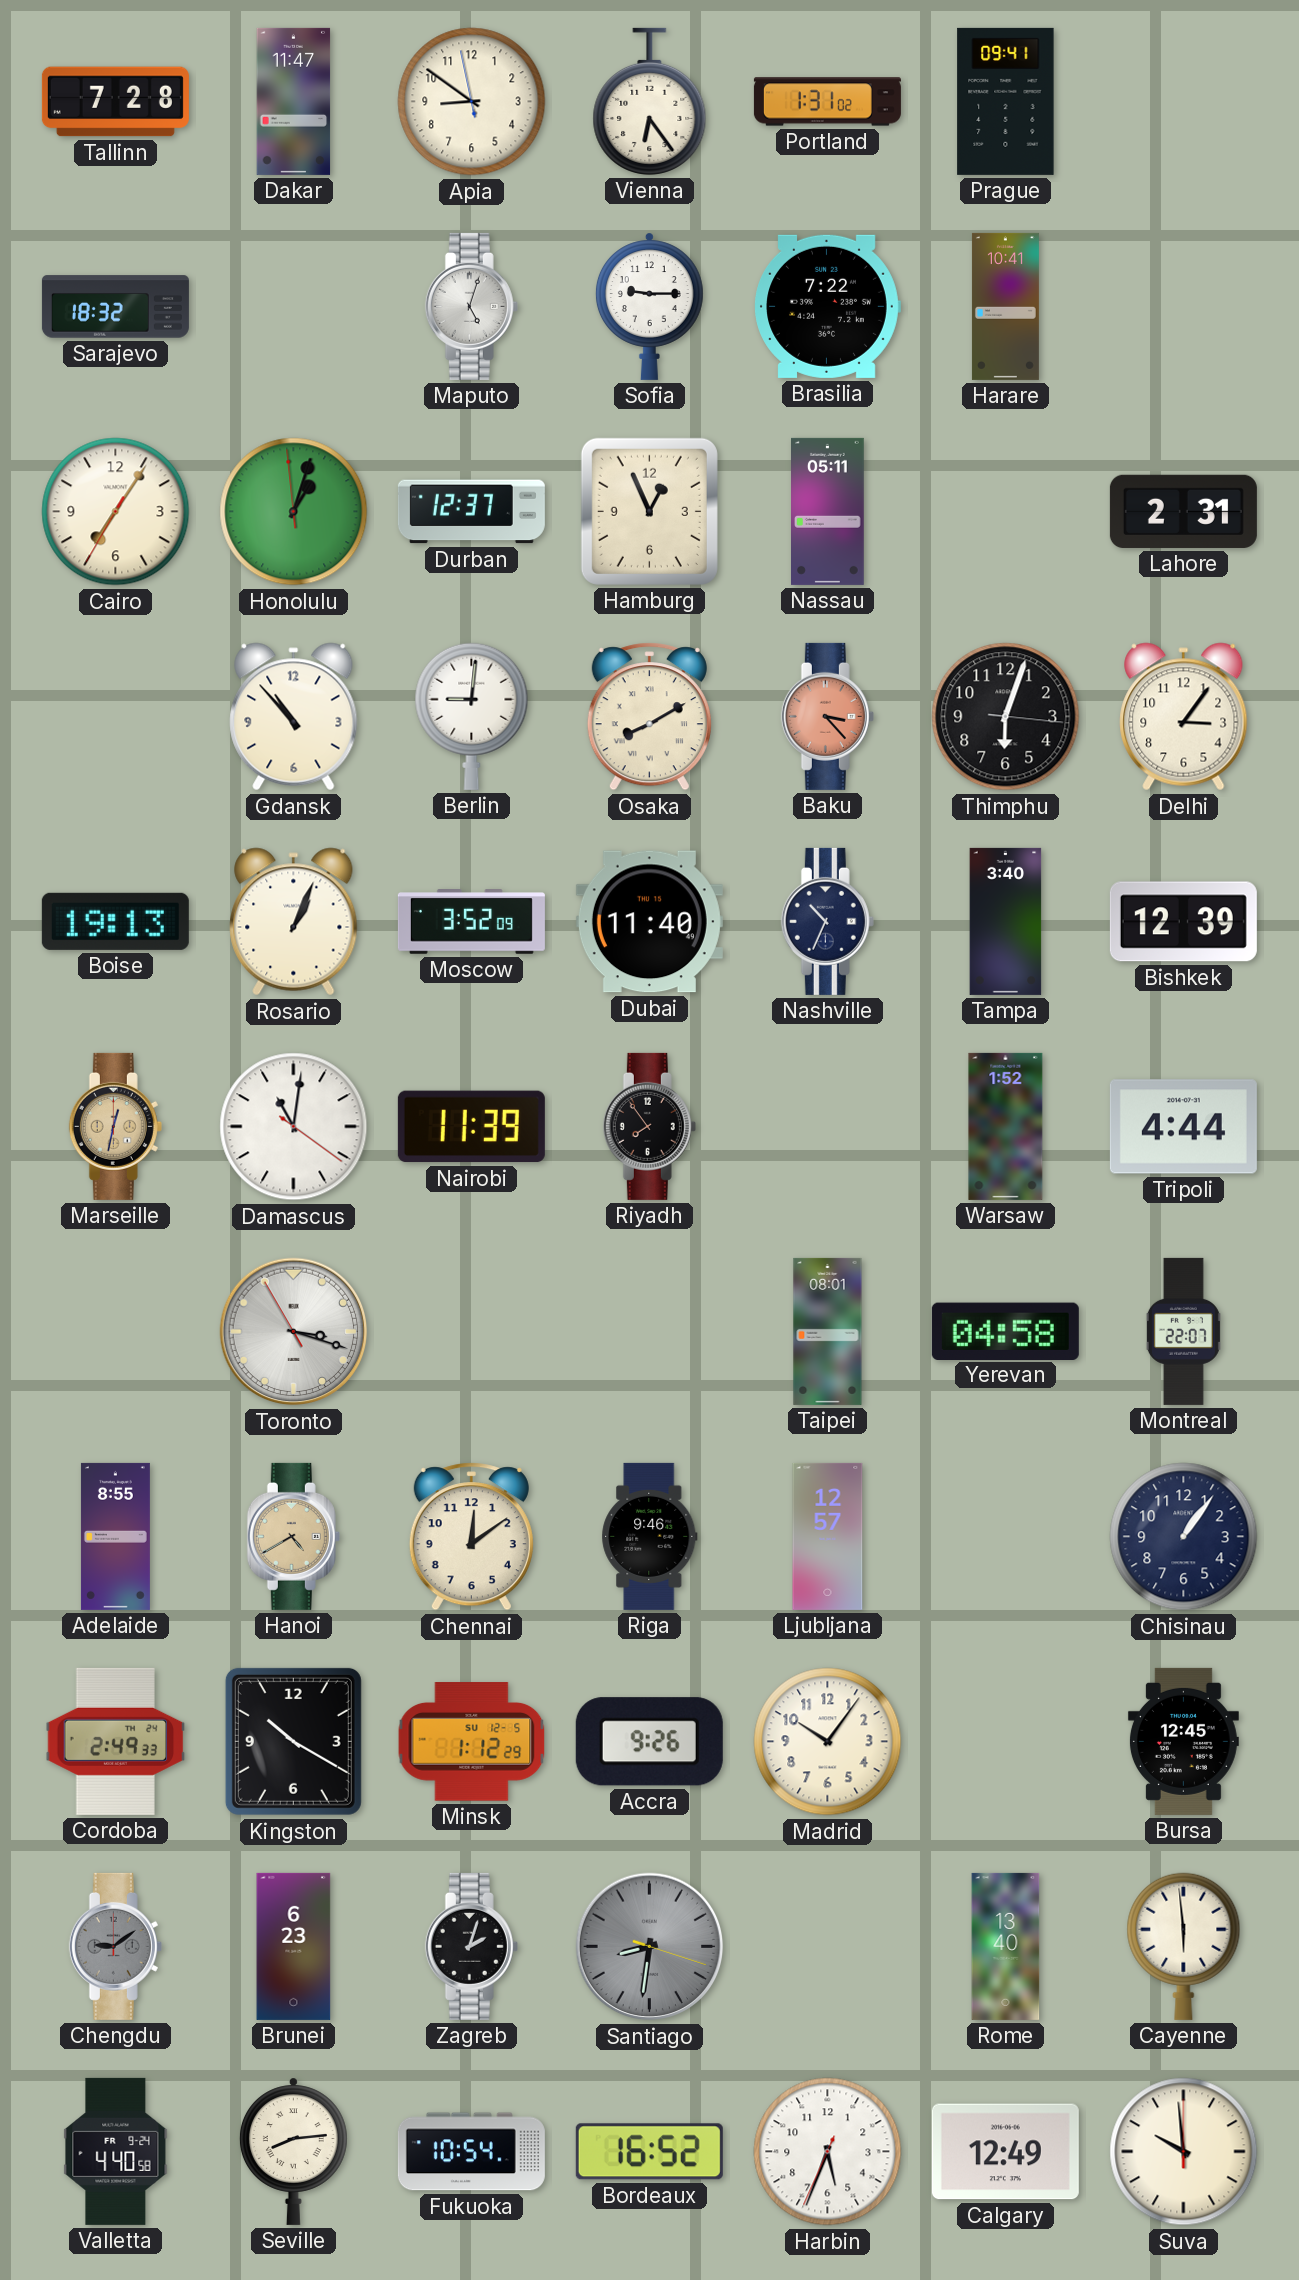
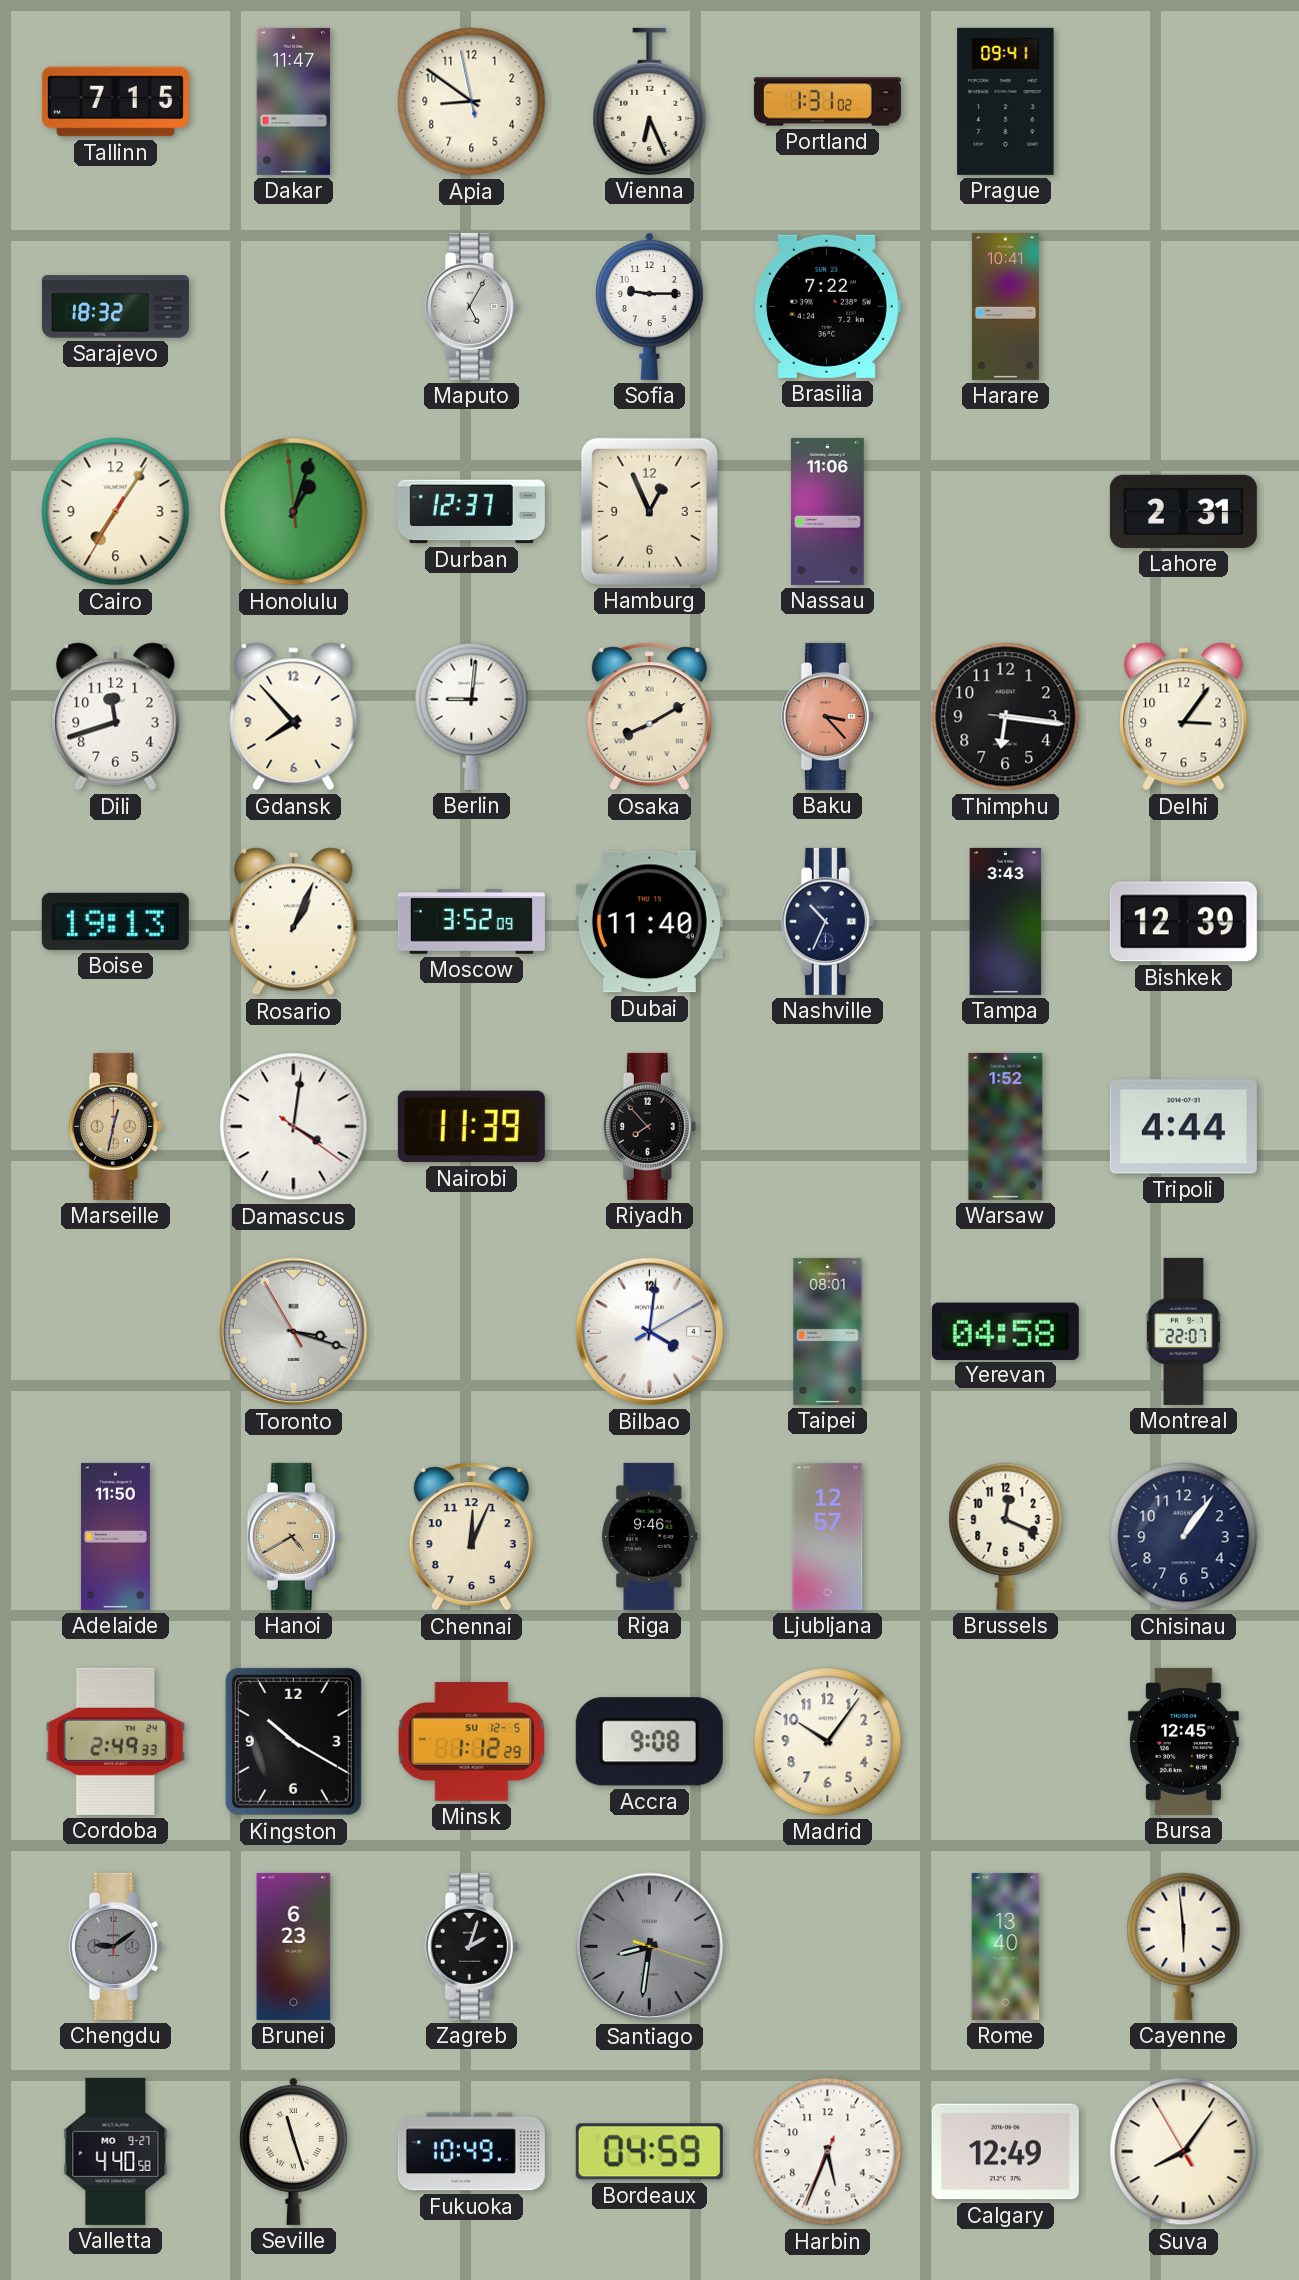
Tallinn: 7:28 -> 7:15
Vienna: 6:24 -> 6:26
Maputo: 5:03 -> 5:05
Nassau: 05:11 -> 11:06
Dili: none -> 11:42
Gdansk: 10:53 -> 7:53
Thimphu: 6:03 -> 6:16
Tampa: 3:40 -> 3:43
Damascus: 11:01 -> 4:01
Riyadh: 7:54 -> 7:53
Bilbao: none -> 4:01
Adelaide: 8:55 -> 11:50
Chennai: 12:09 -> 12:04
Brussels: none -> 12:19
Accra: 9:26 -> 9:08
Valletta date: FR 9-24 -> MO 9-27
Seville: 8:14 -> 11:27
Fukuoka: 10:54 -> 10:49
Bordeaux: 16:52 -> 04:59
Suva: 9:59 -> 8:05
